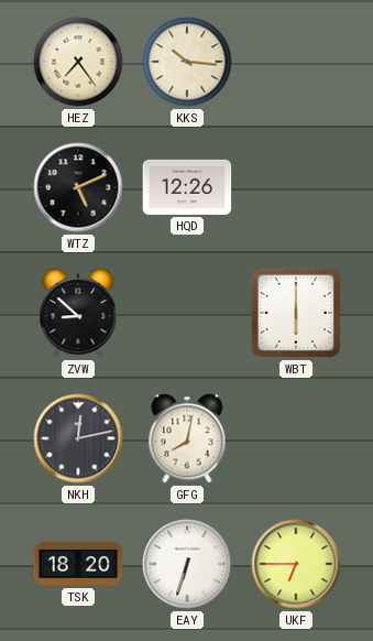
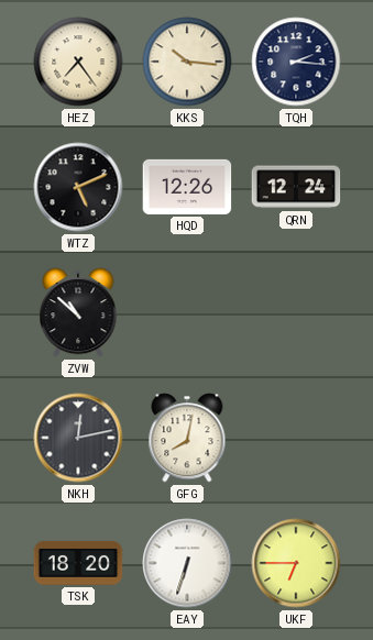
TQH: none -> 2:16
QRN: none -> 12:24
ZVW: 8:52 -> 10:52
WBT: 6:00 -> none
